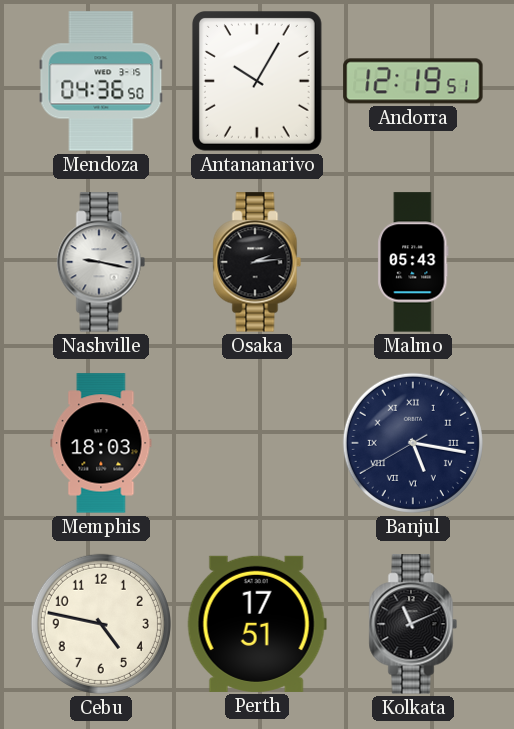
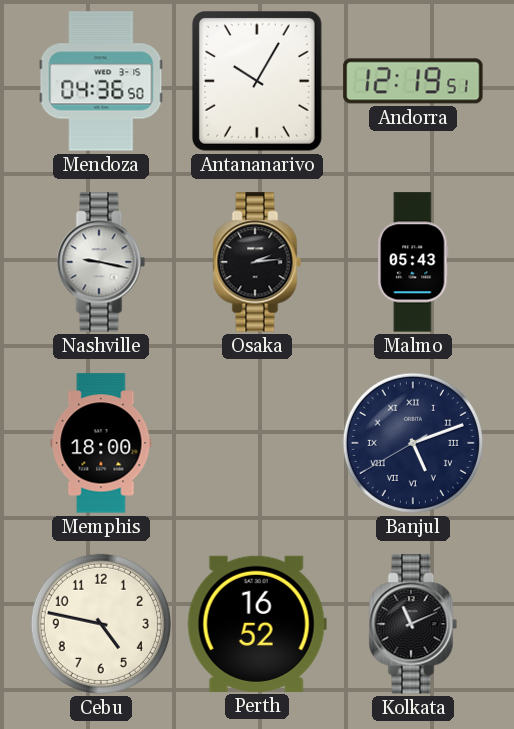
Memphis: 18:03 -> 18:00
Banjul: 5:16 -> 5:11
Perth: 17:51 -> 16:52
